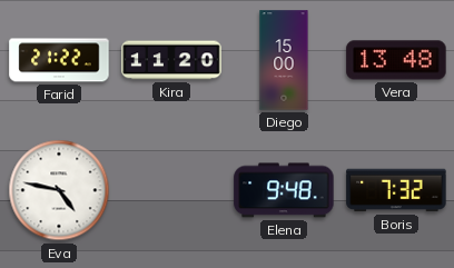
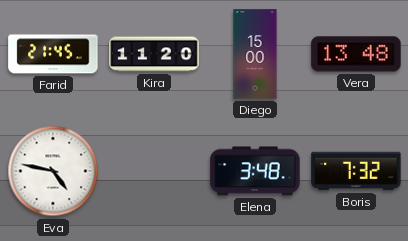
Farid: 21:22 -> 21:45
Elena: 9:48 -> 3:48
